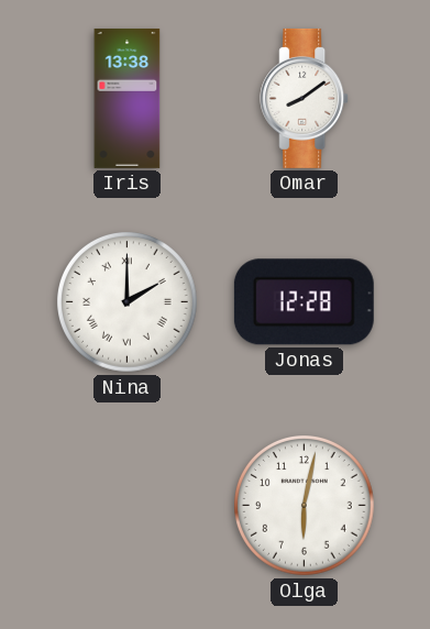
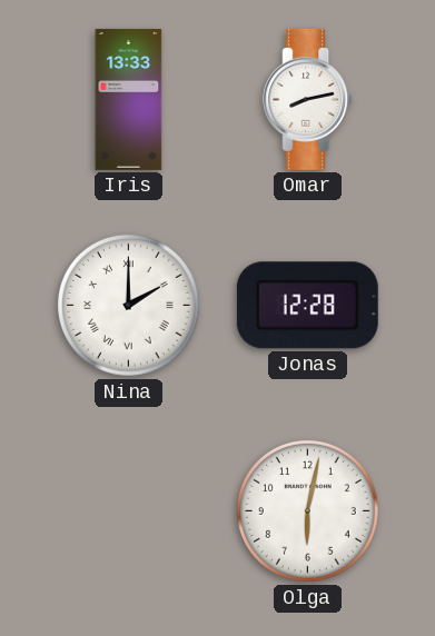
Iris: 13:38 -> 13:33
Omar: 8:09 -> 8:13
